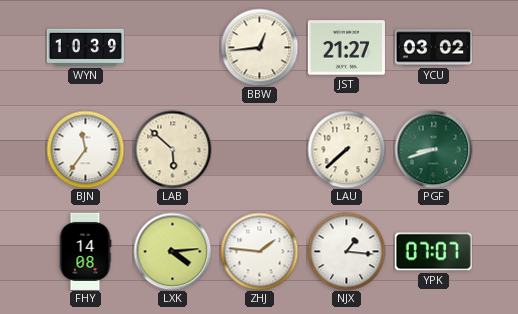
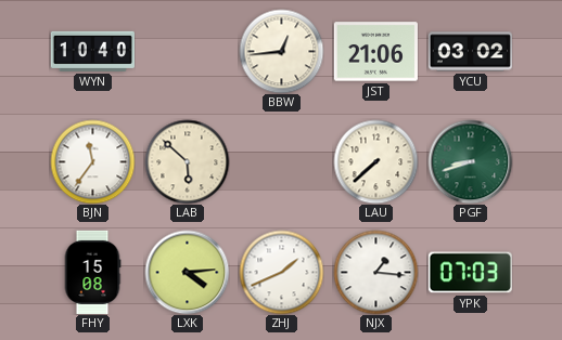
WYN: 10:39 -> 10:40
JST: 21:27 -> 21:06
FHY: 14:08 -> 15:08
ZHJ: 1:46 -> 1:41
YPK: 07:07 -> 07:03
